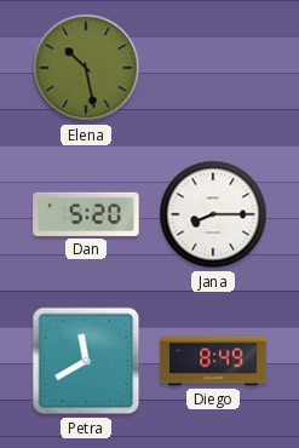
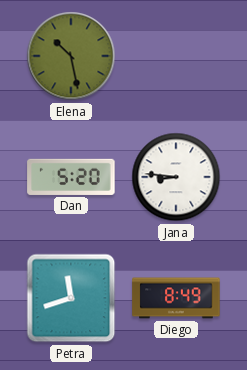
Jana: 8:15 -> 8:46
Petra: 11:40 -> 11:42
